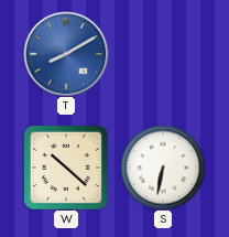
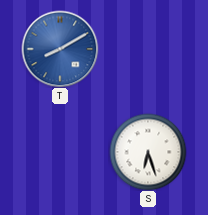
W: 10:22 -> none
S: 6:32 -> 6:27
